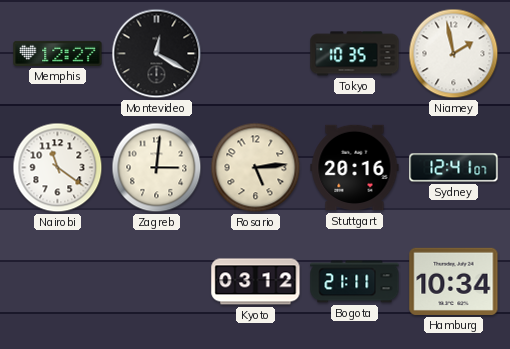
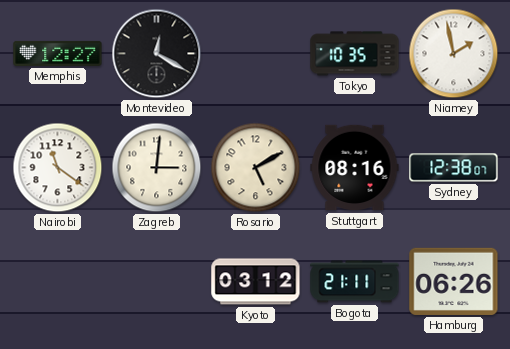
Rosario: 5:14 -> 5:10
Stuttgart: 20:16 -> 08:16
Sydney: 12:41 -> 12:38
Hamburg: 10:34 -> 06:26
